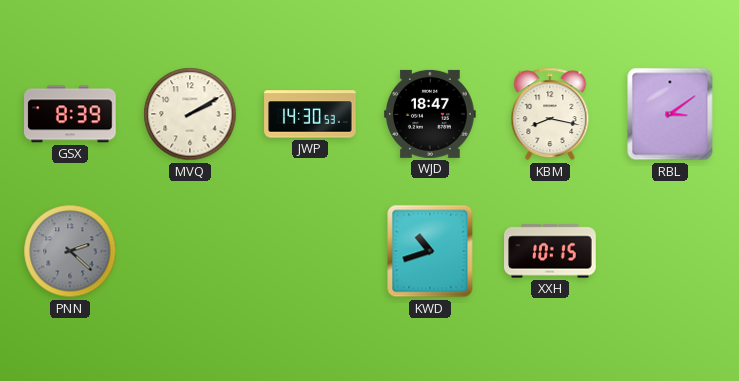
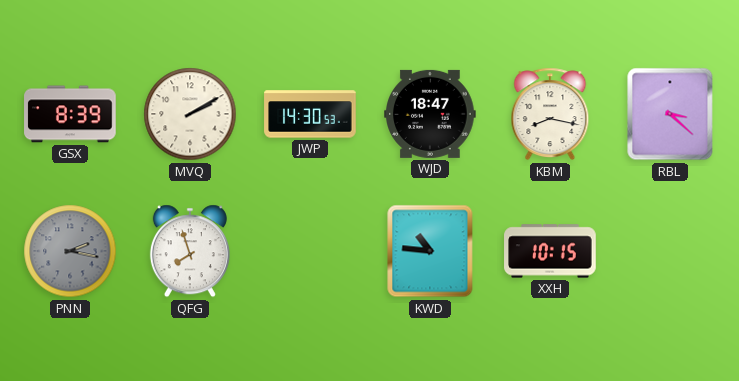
RBL: 3:09 -> 3:22
PNN: 2:22 -> 2:17
QFG: none -> 7:57
KWD: 10:42 -> 10:46
